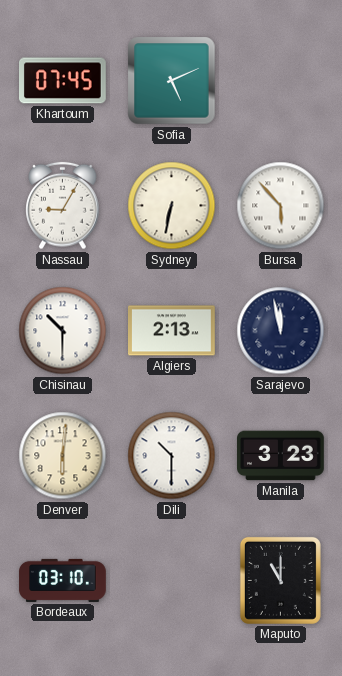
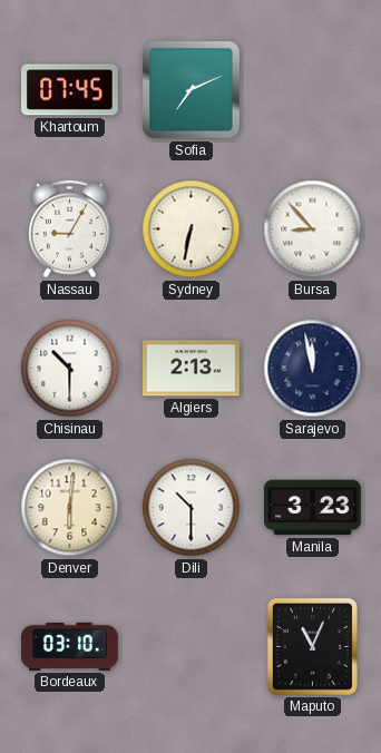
Sofia: 5:11 -> 7:11
Bursa: 5:53 -> 8:53
Maputo: 11:00 -> 11:04
